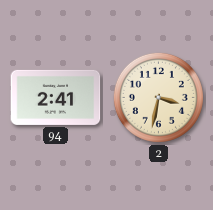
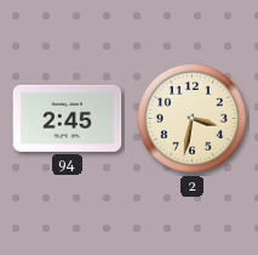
94: 2:41 -> 2:45
